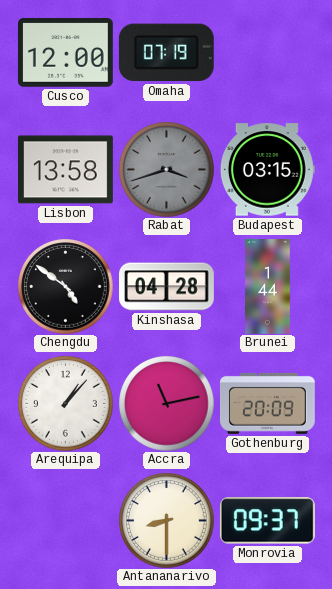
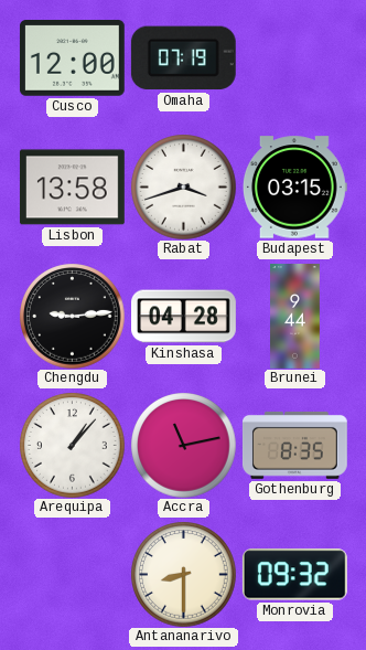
Rabat dial: grey -> white
Chengdu: 4:51 -> 9:14
Brunei: 1:44 -> 9:44
Gothenburg: 20:09 -> 8:35
Monrovia: 09:37 -> 09:32
